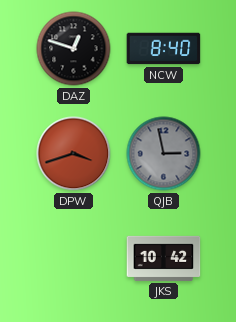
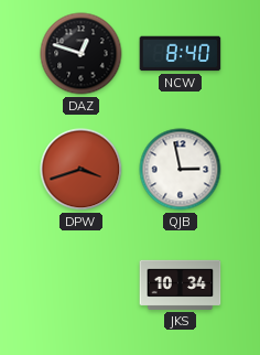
QJB dial: grey -> white
JKS: 10:42 -> 10:34
